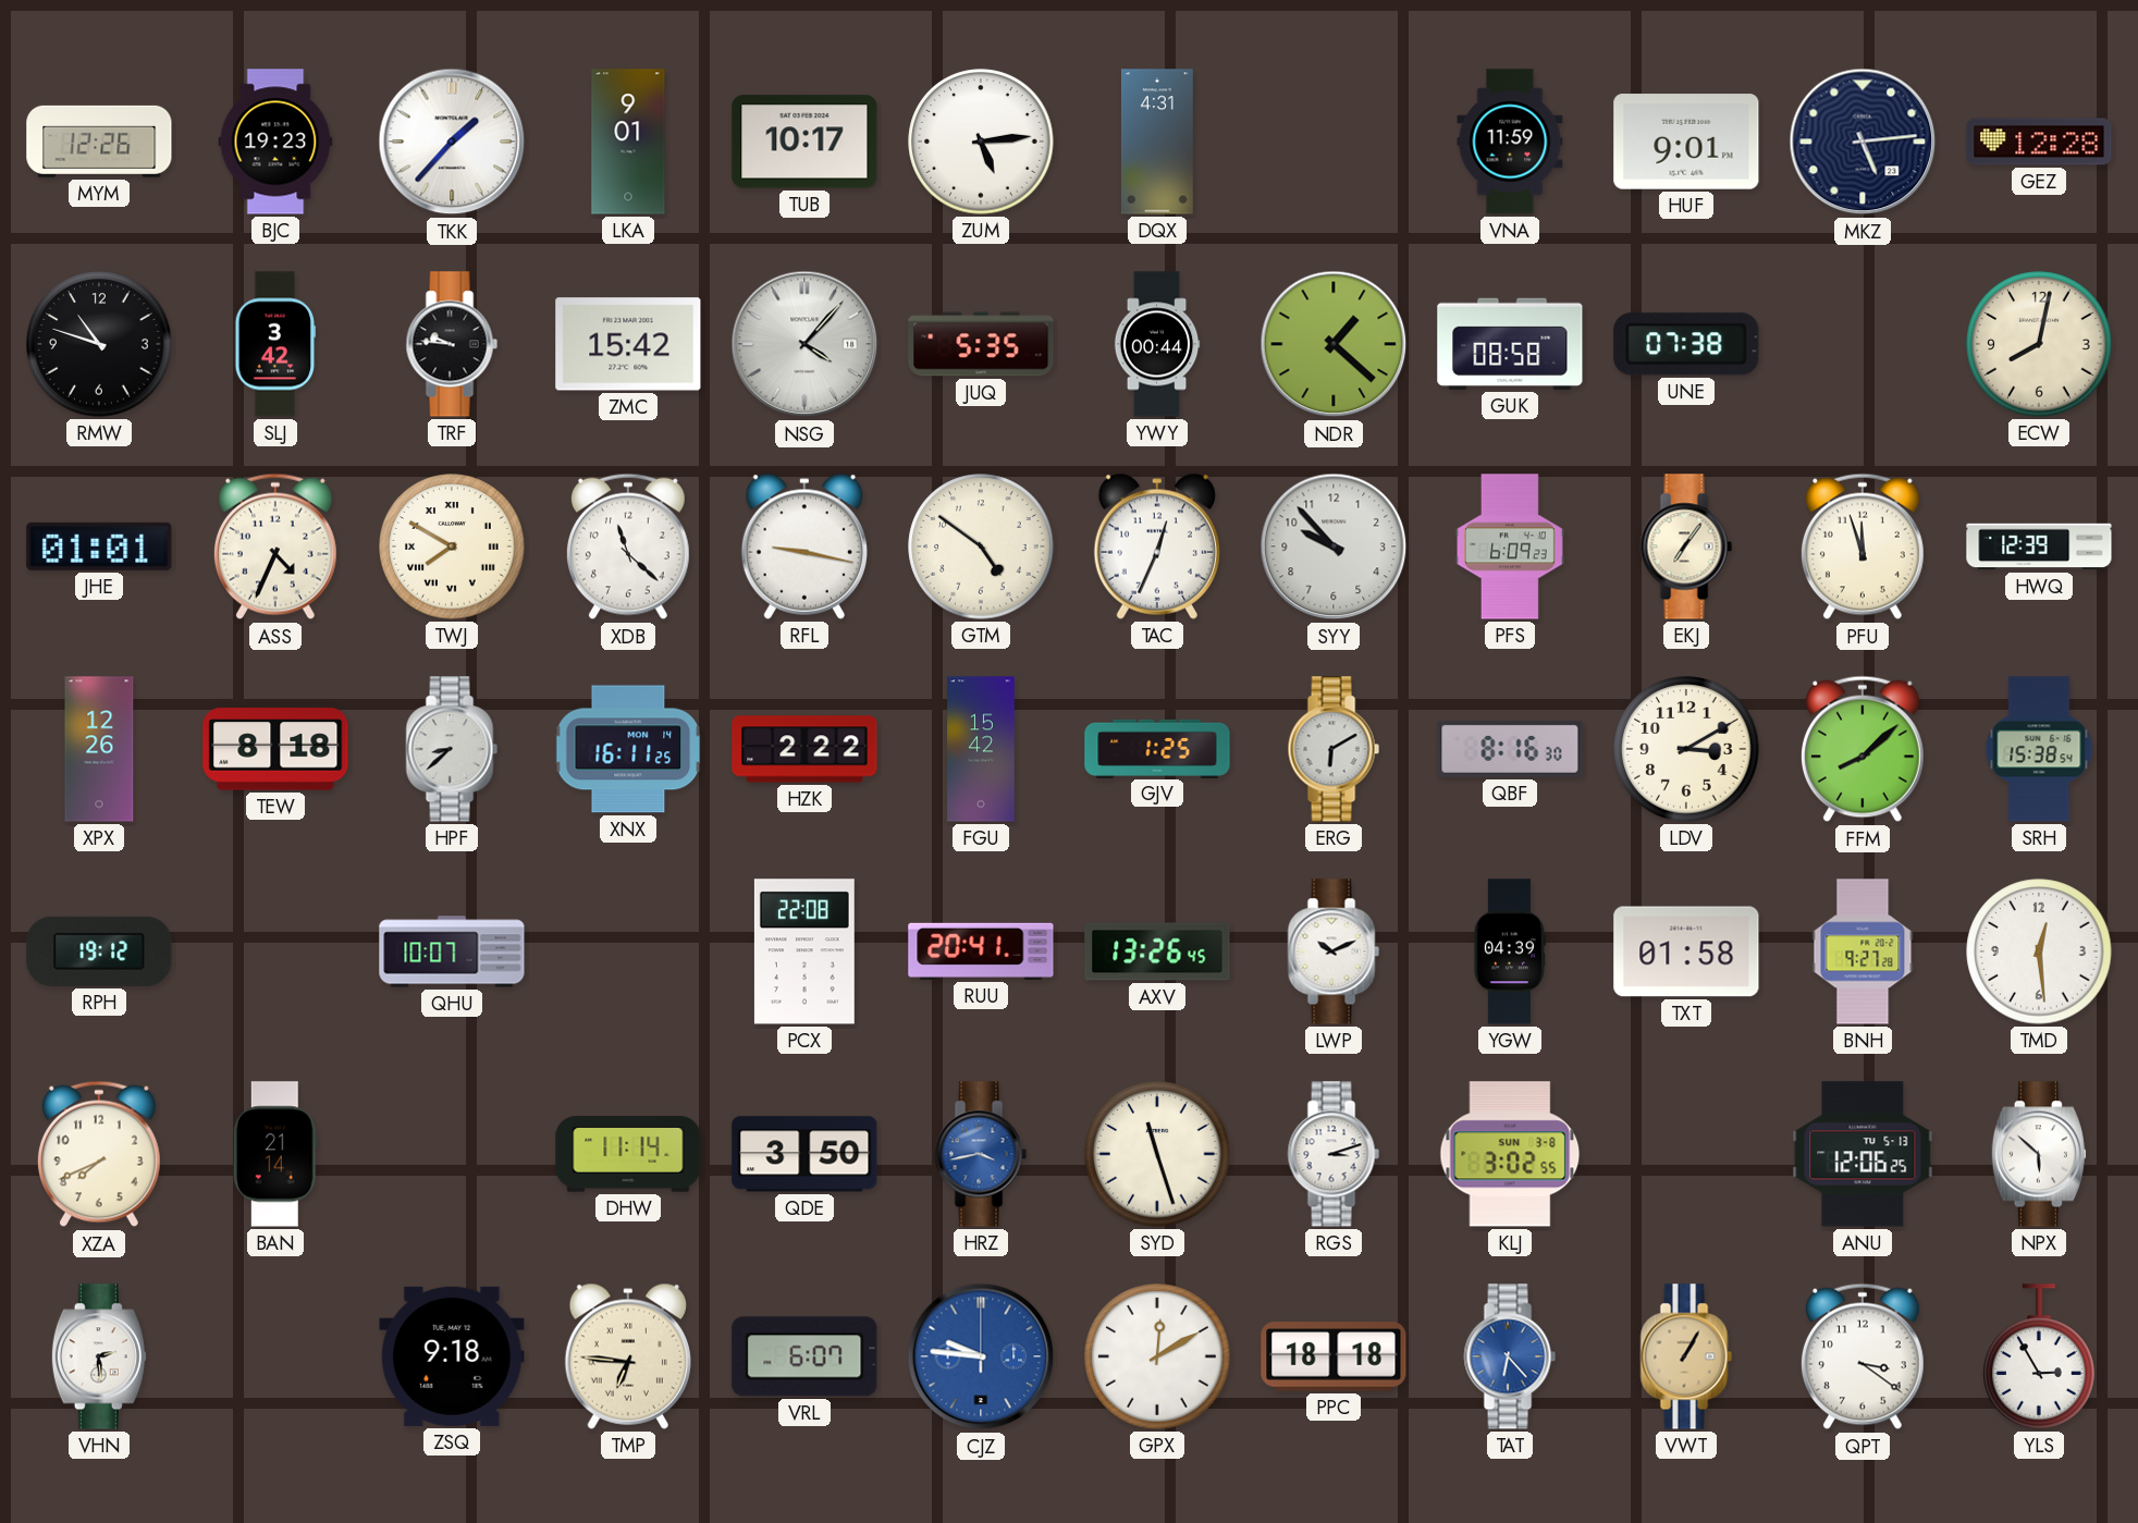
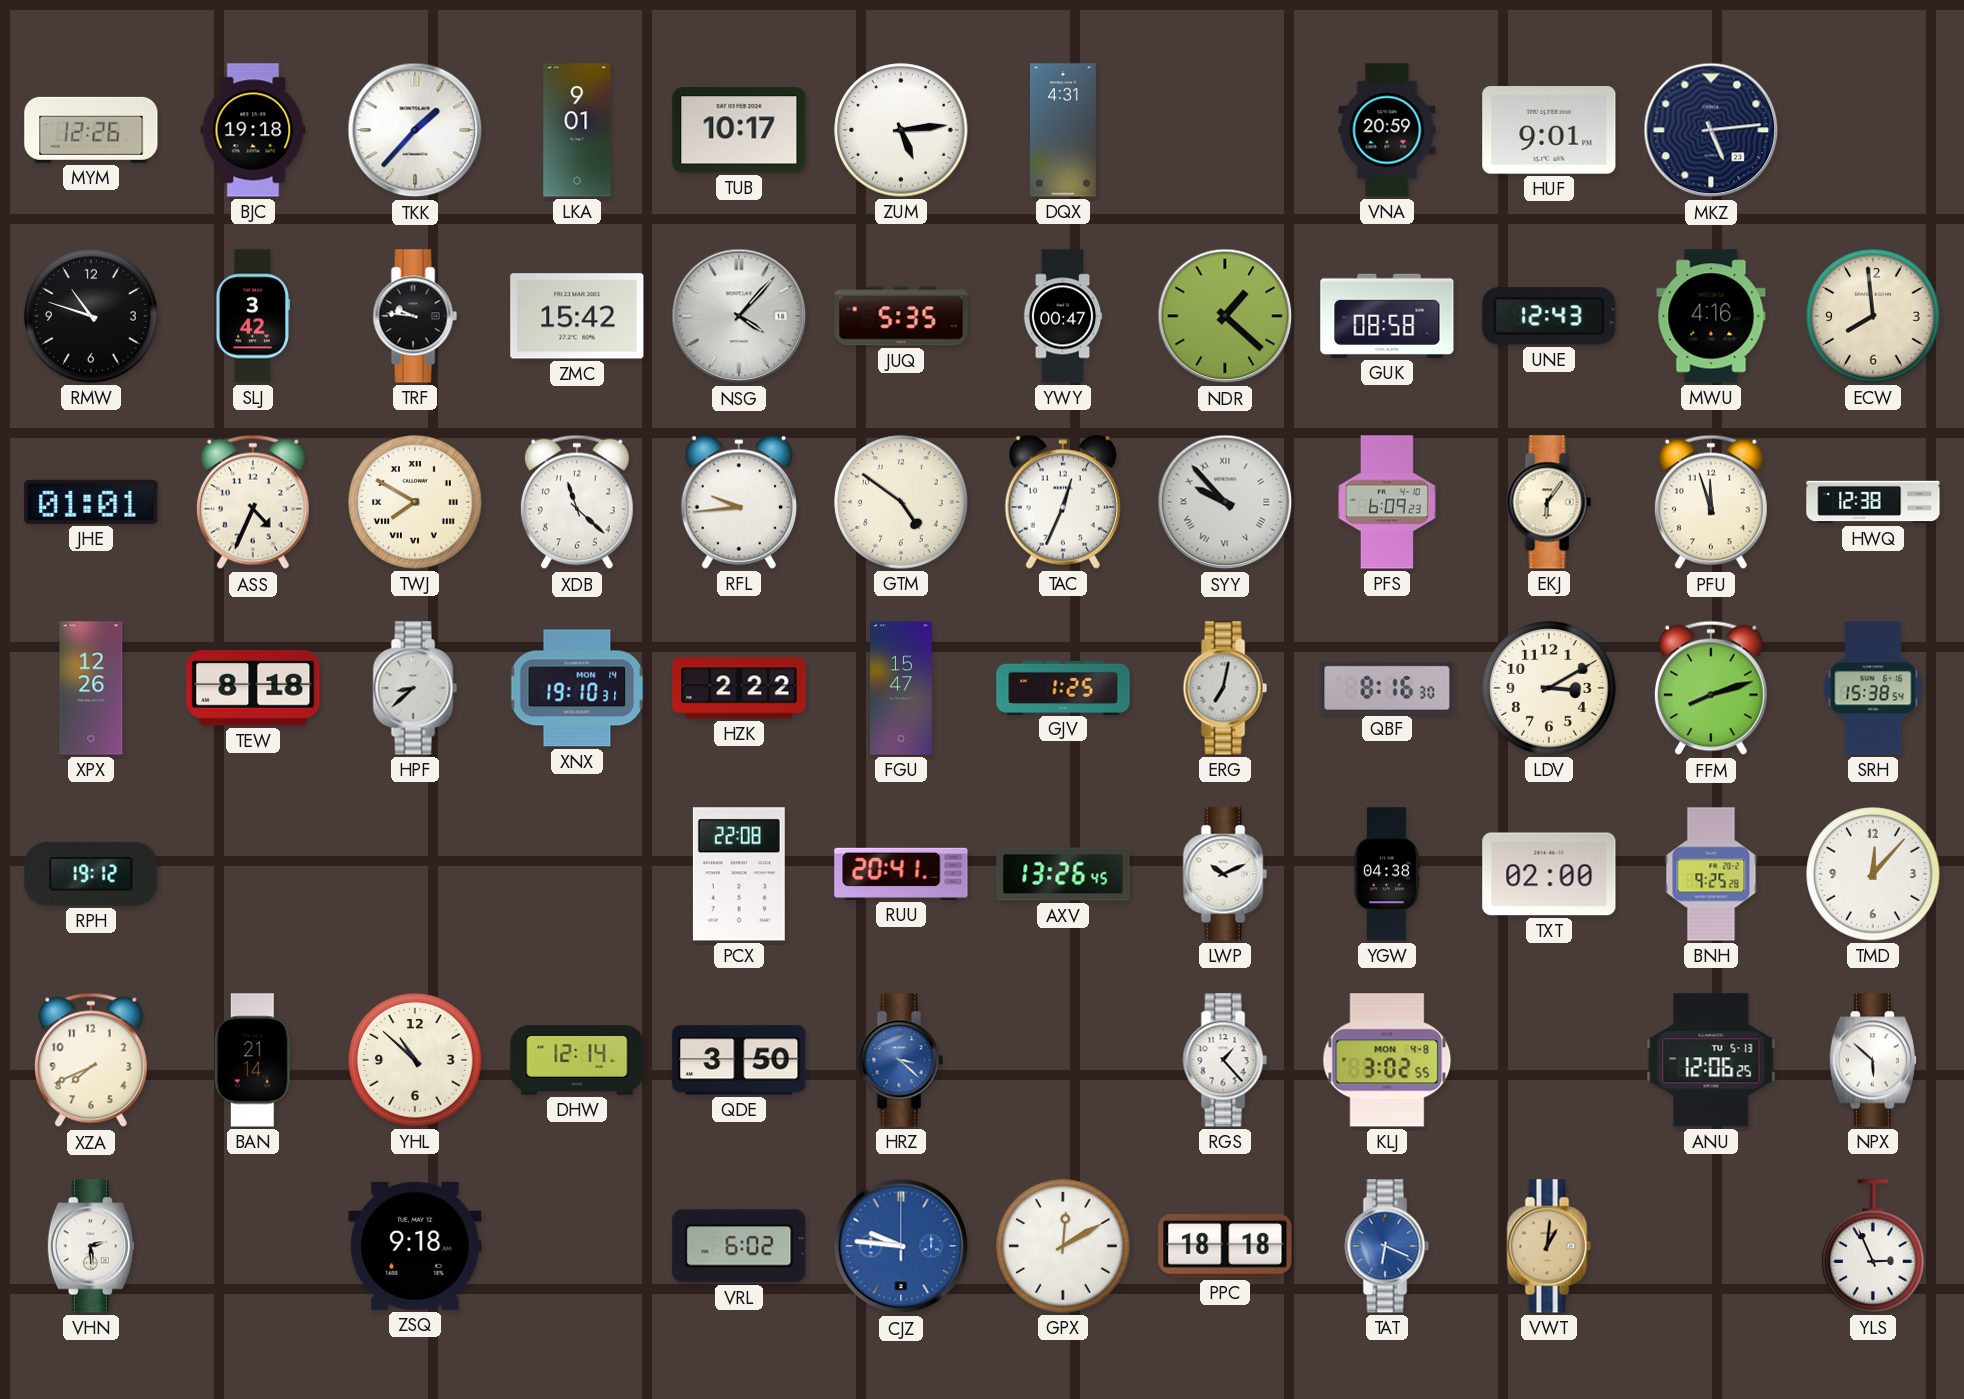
BJC: 19:23 -> 19:18
VNA: 11:59 -> 20:59
GEZ: 12:28 -> none
YWY: 00:44 -> 00:47
UNE: 07:38 -> 12:43
MWU: none -> 4:16
ECW: 8:02 -> 7:59
RFL: 9:17 -> 9:44
SYY numerals: Arabic -> Roman
EKJ: 7:06 -> 6:06
HWQ: 12:39 -> 12:38
XNX: 16:11 -> 19:10
FGU: 15:42 -> 15:47
ERG: 6:10 -> 7:02
FFM: 8:08 -> 8:12
QHU: 10:07 -> none
YGW: 04:39 -> 04:38
TXT: 01:58 -> 02:00
BNH: 9:27 -> 9:25
TMD: 12:29 -> 12:07
YHL: none -> 10:52
DHW: 11:14 -> 12:14
HRZ: 3:43 -> 3:22
SYD: 11:27 -> none
RGS: 3:12 -> 1:23
KLJ date: SUN 3-8 -> MON 4-8
TMP: 6:46 -> none
VRL: 6:07 -> 6:02
TAT: 6:23 -> 6:19
VWT: 1:05 -> 1:01
QPT: 3:21 -> none
YLS: 2:55 -> 2:56
